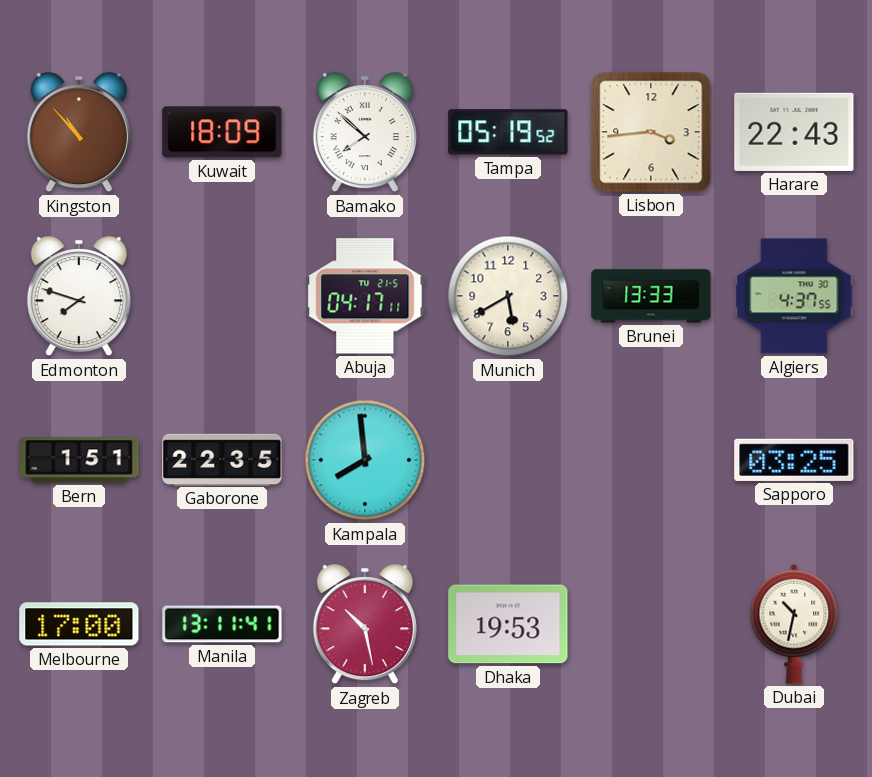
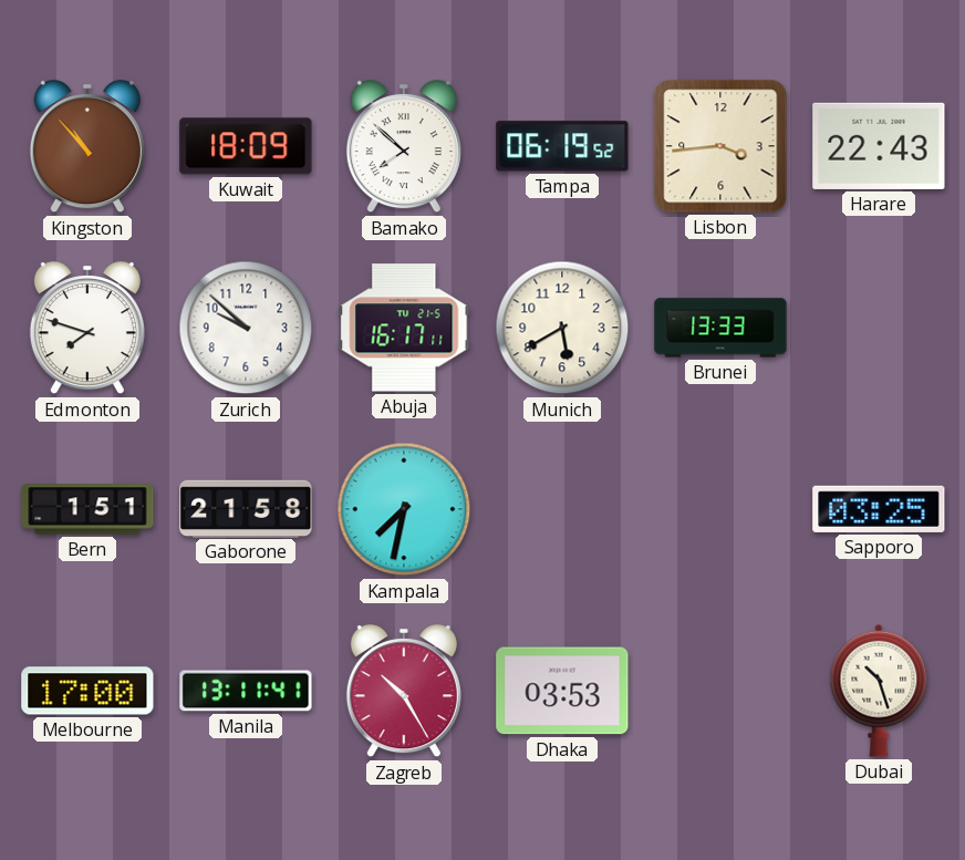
Tampa: 05:19 -> 06:19
Zurich: none -> 9:52
Abuja: 04:17 -> 16:17
Algiers: 4:37 -> none
Gaborone: 22:35 -> 21:58
Kampala: 7:59 -> 7:32
Zagreb: 10:28 -> 10:25
Dhaka: 19:53 -> 03:53
Dubai: 10:32 -> 10:27
